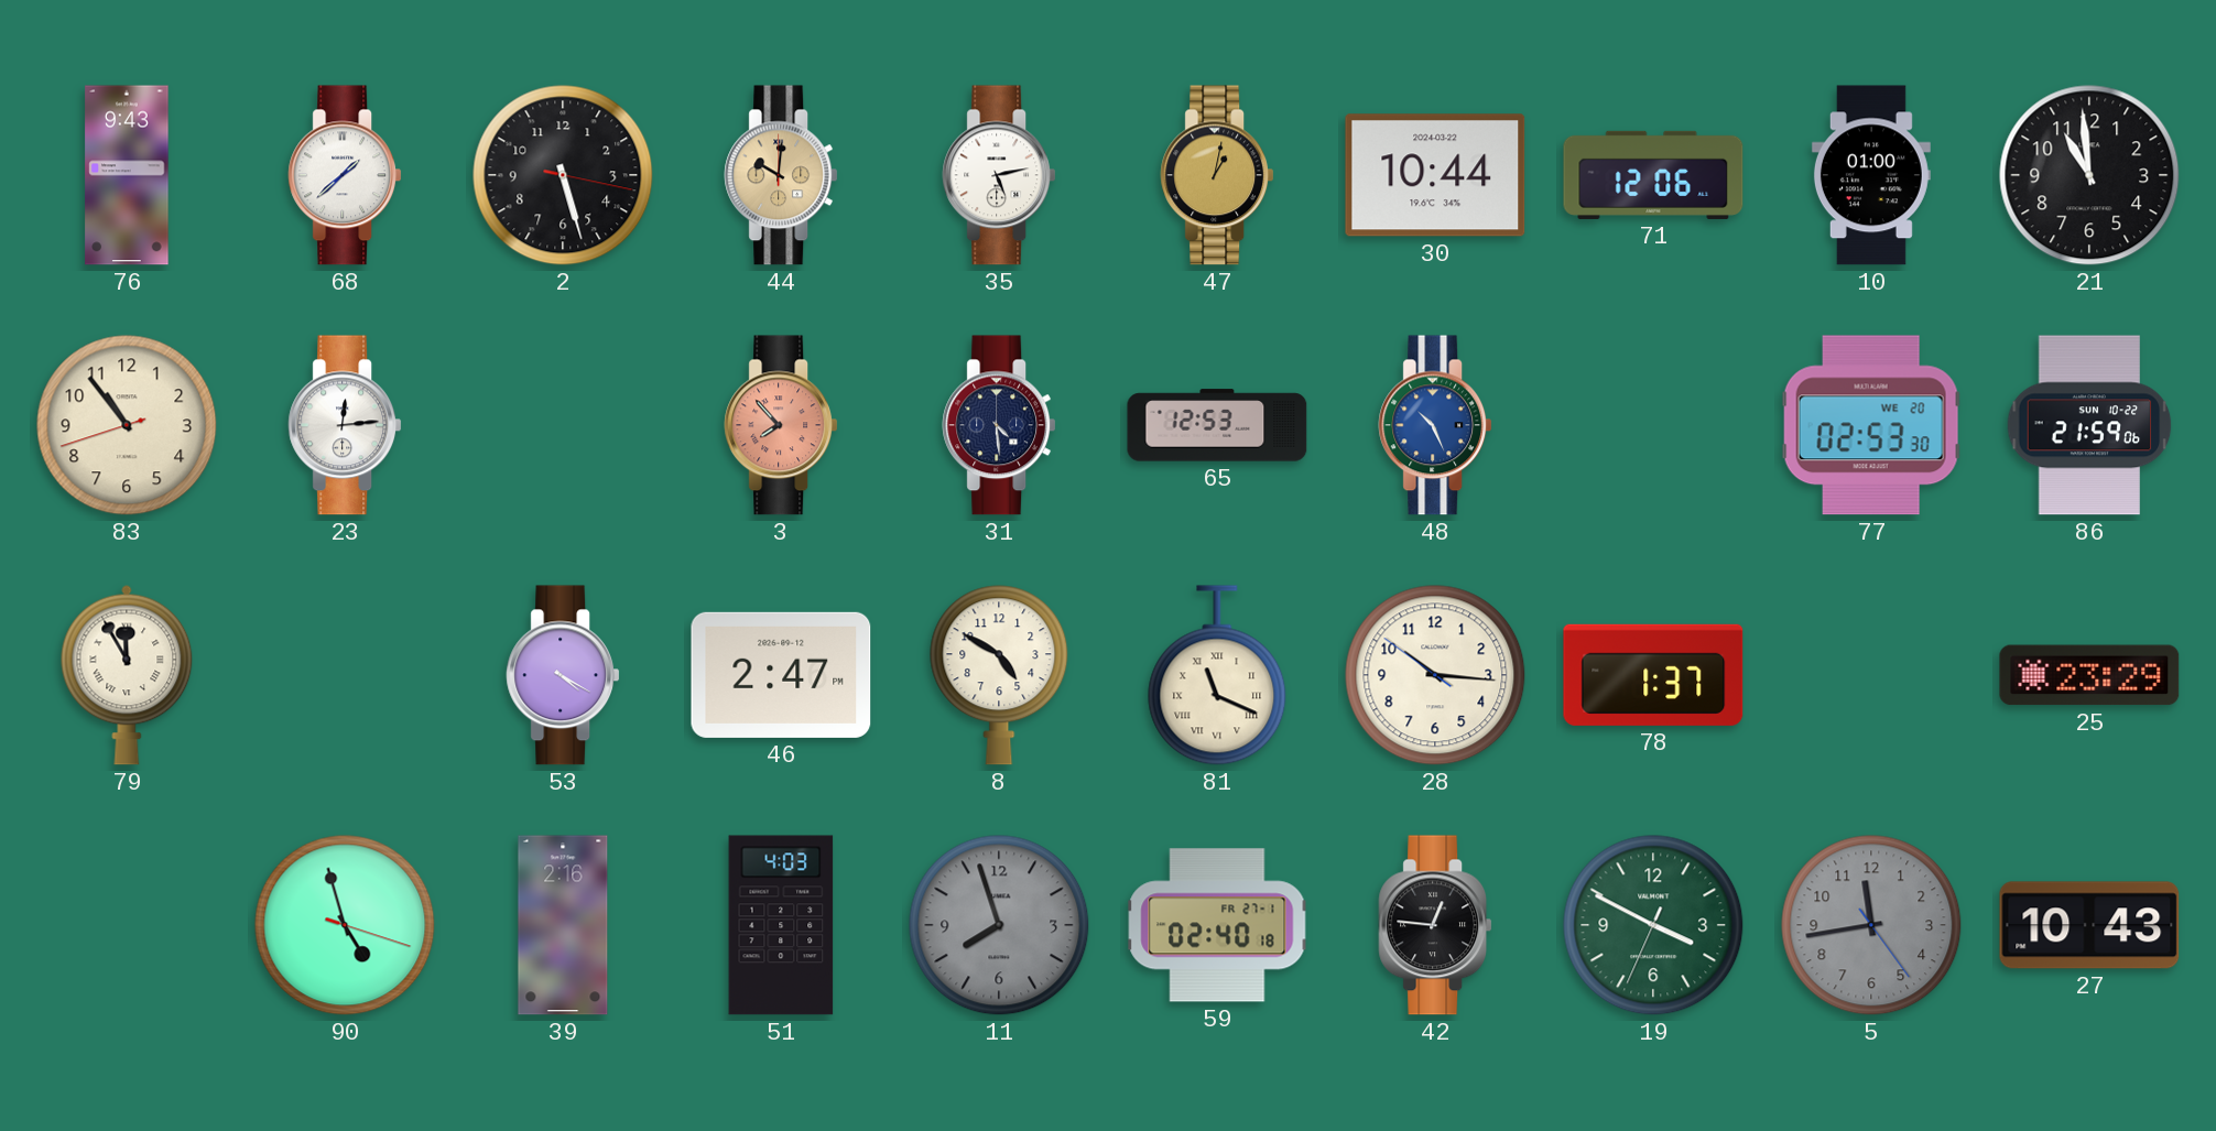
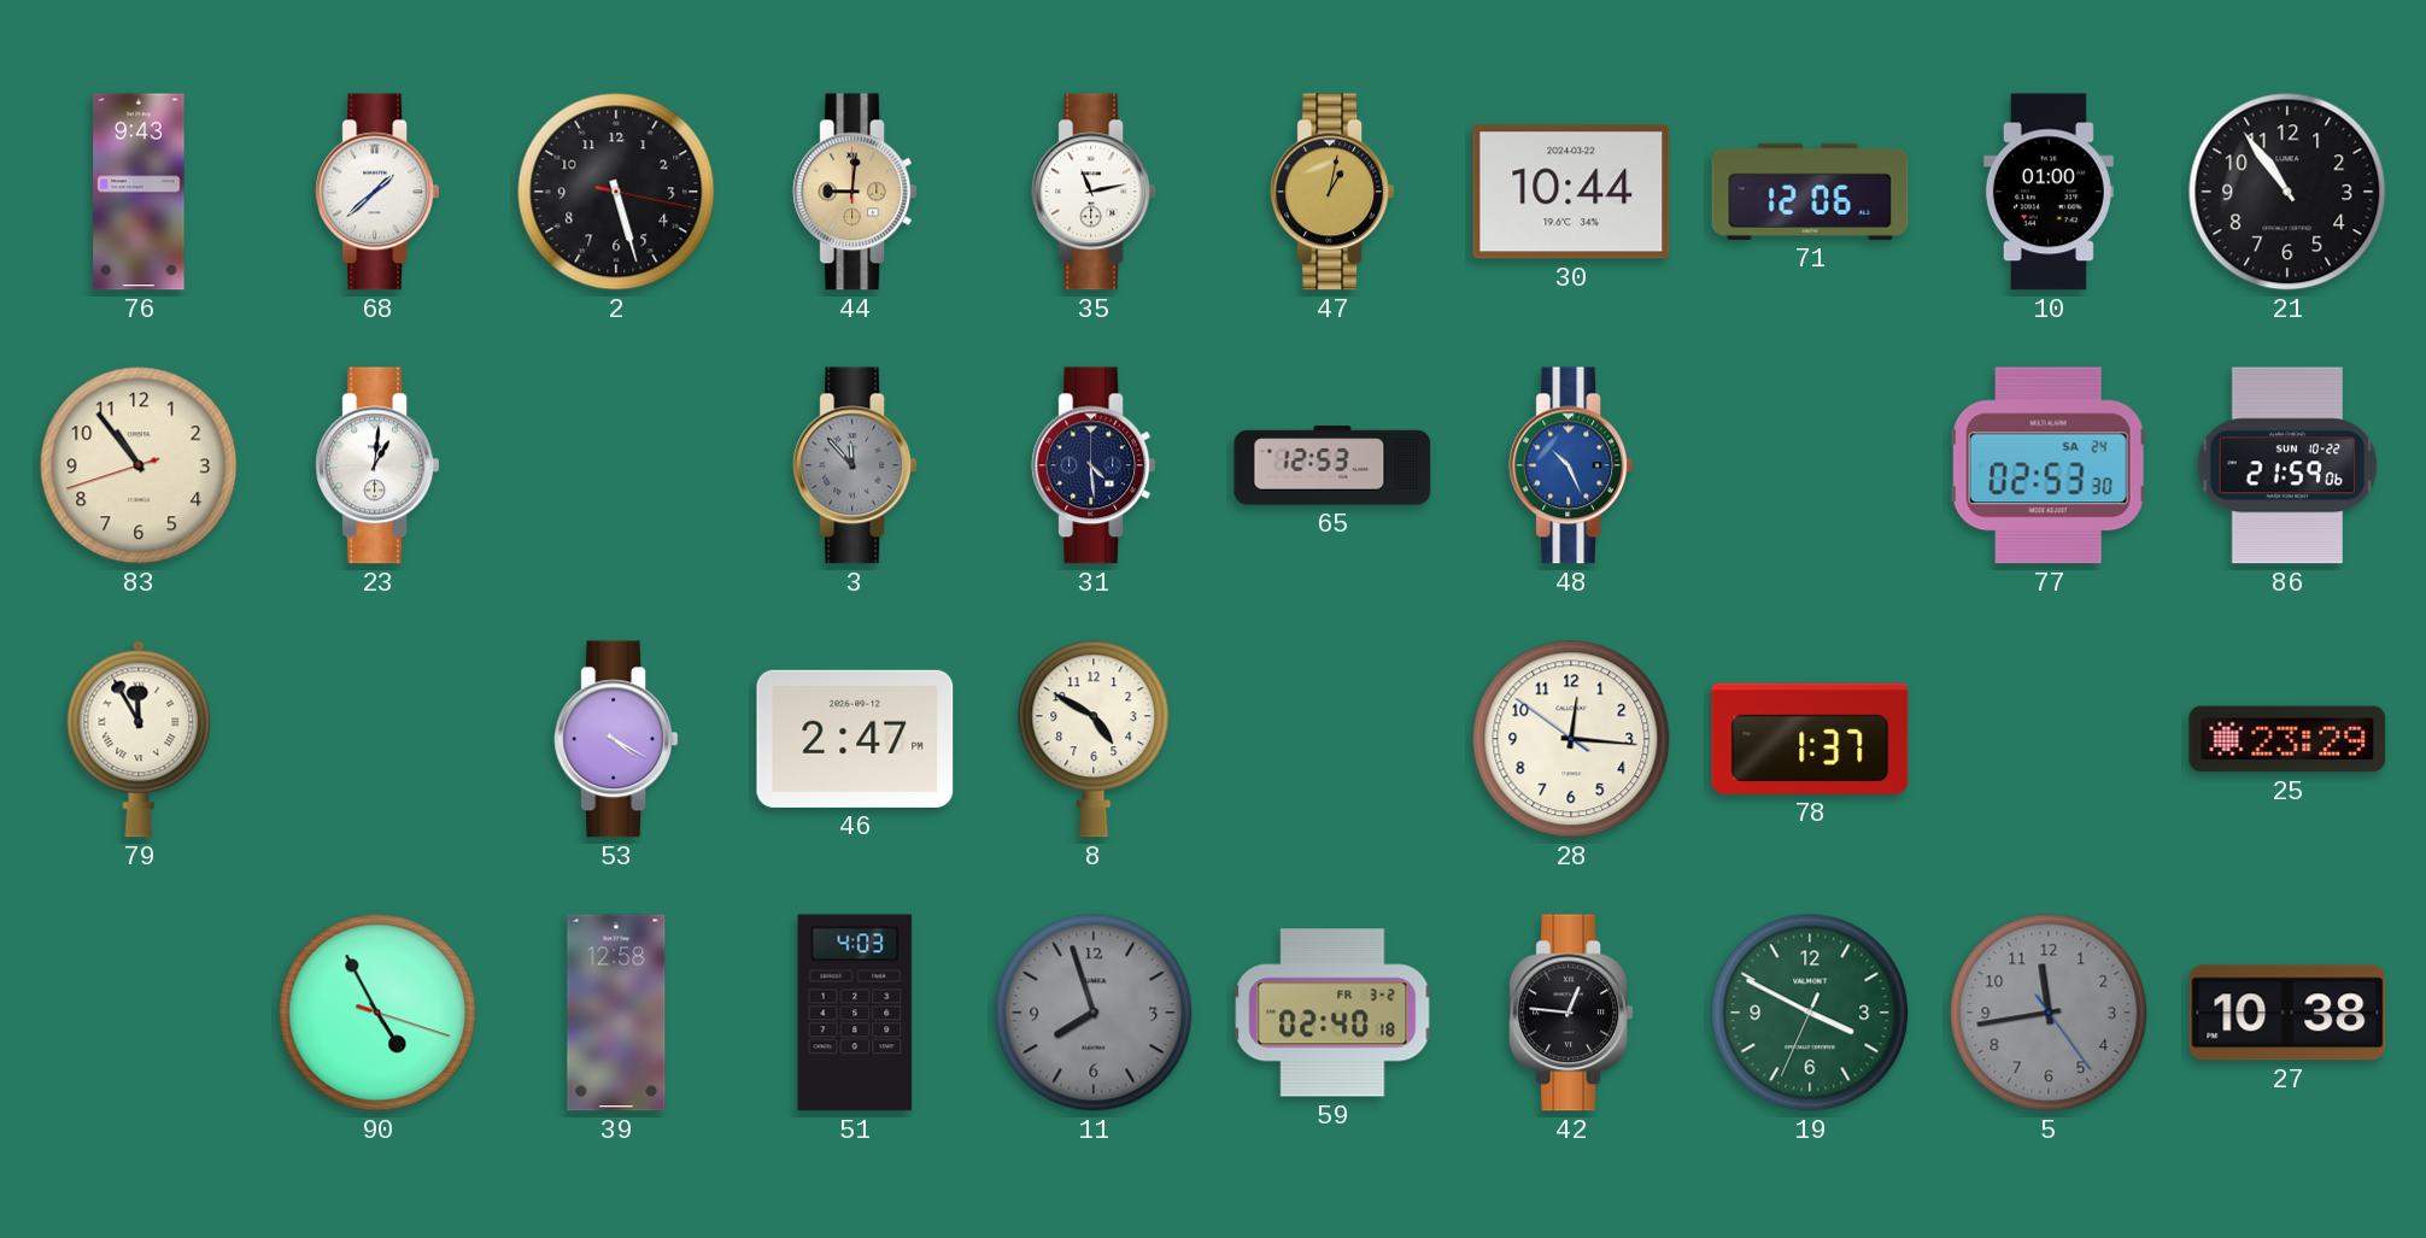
44: 10:01 -> 9:01
35: 5:13 -> 11:13
21: 10:59 -> 10:54
23: 12:14 -> 1:01
3: 7:53 -> 11:53
3 dial: salmon -> grey
77 date: WE 20 -> SA 24
81: 11:19 -> none
28: 10:15 -> 12:15
90: 4:57 -> 4:55
39: 2:16 -> 12:58
59 date: FR 27-1 -> FR 3-2
27: 10:43 -> 10:38
